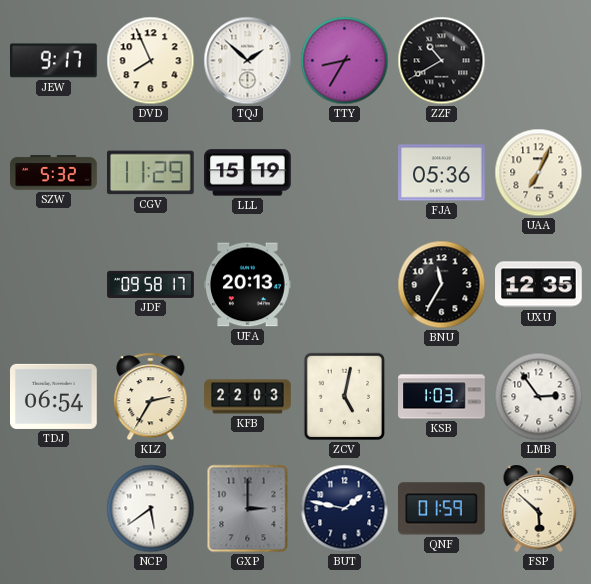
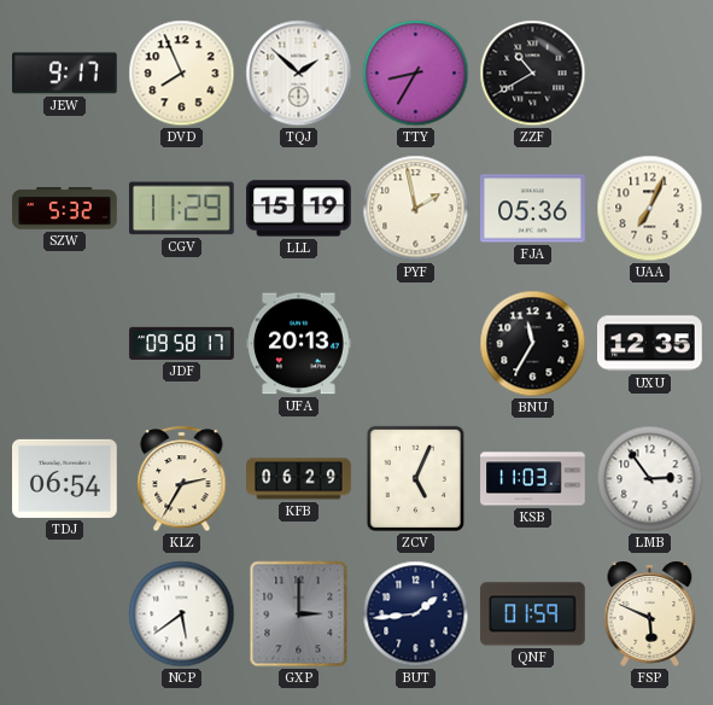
PYF: none -> 1:58
KFB: 22:03 -> 06:29
ZCV: 5:02 -> 5:04
KSB: 1:03 -> 11:03
BUT: 1:47 -> 1:44
FSP: 5:52 -> 5:49
